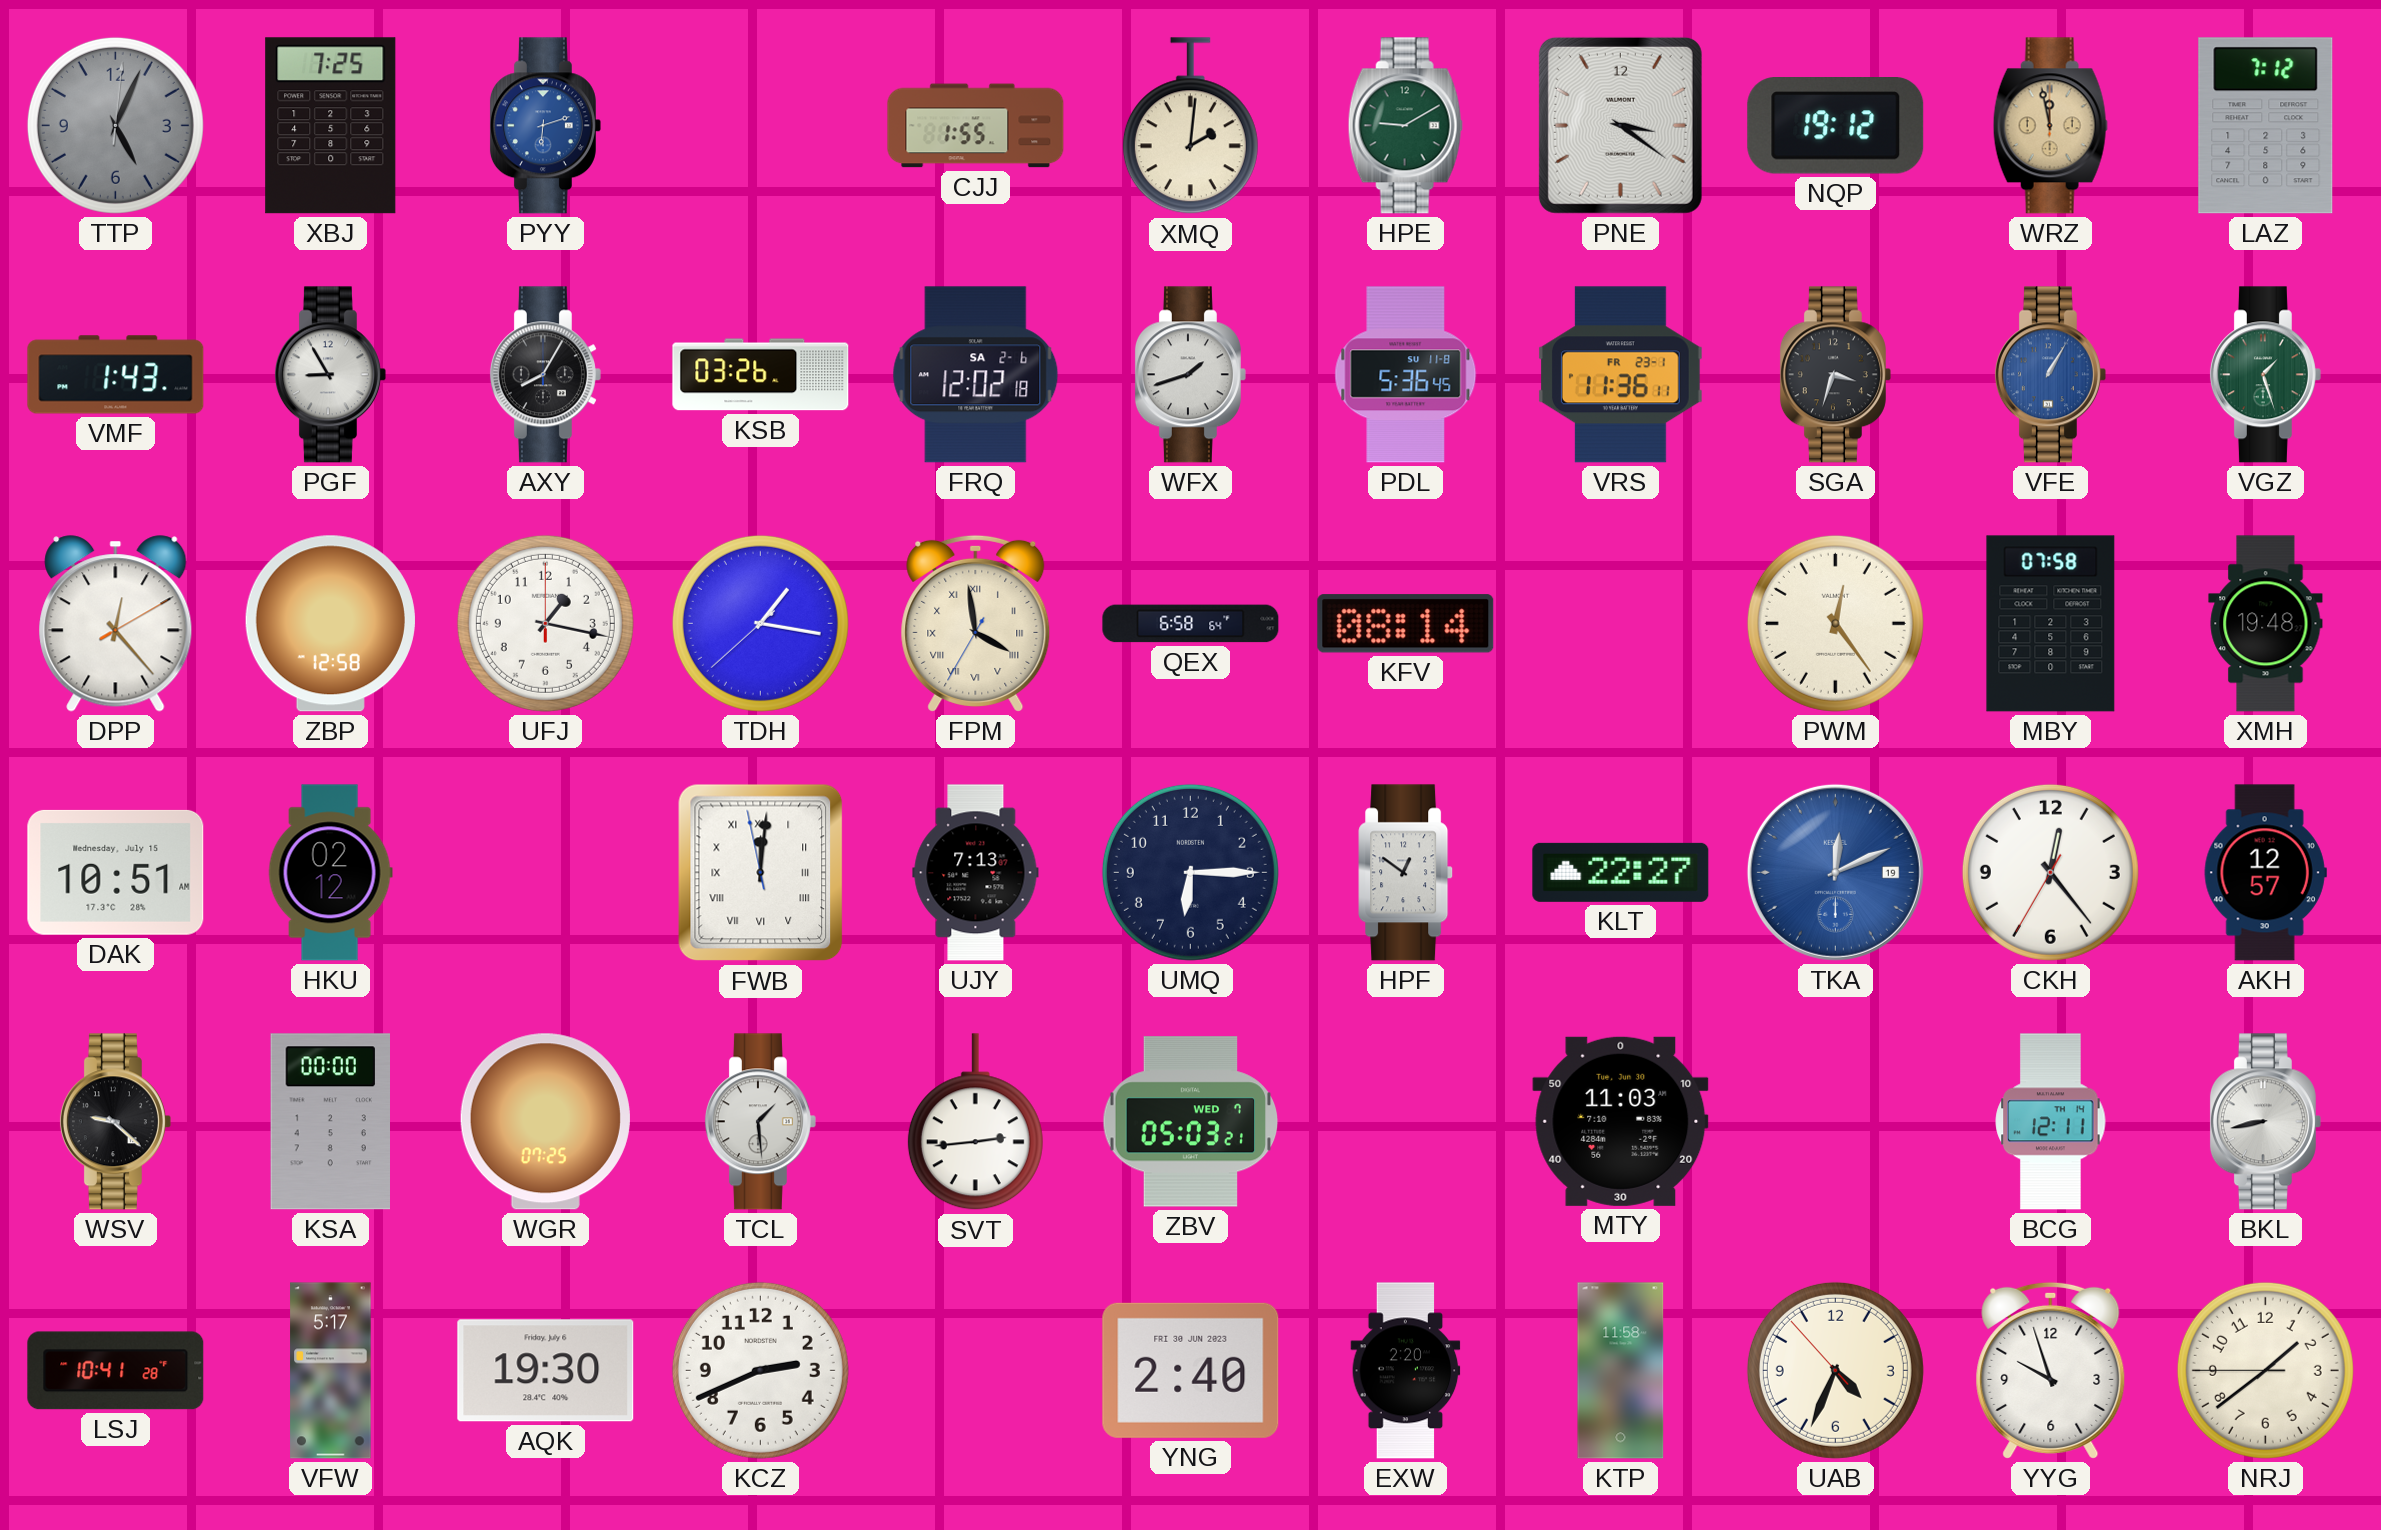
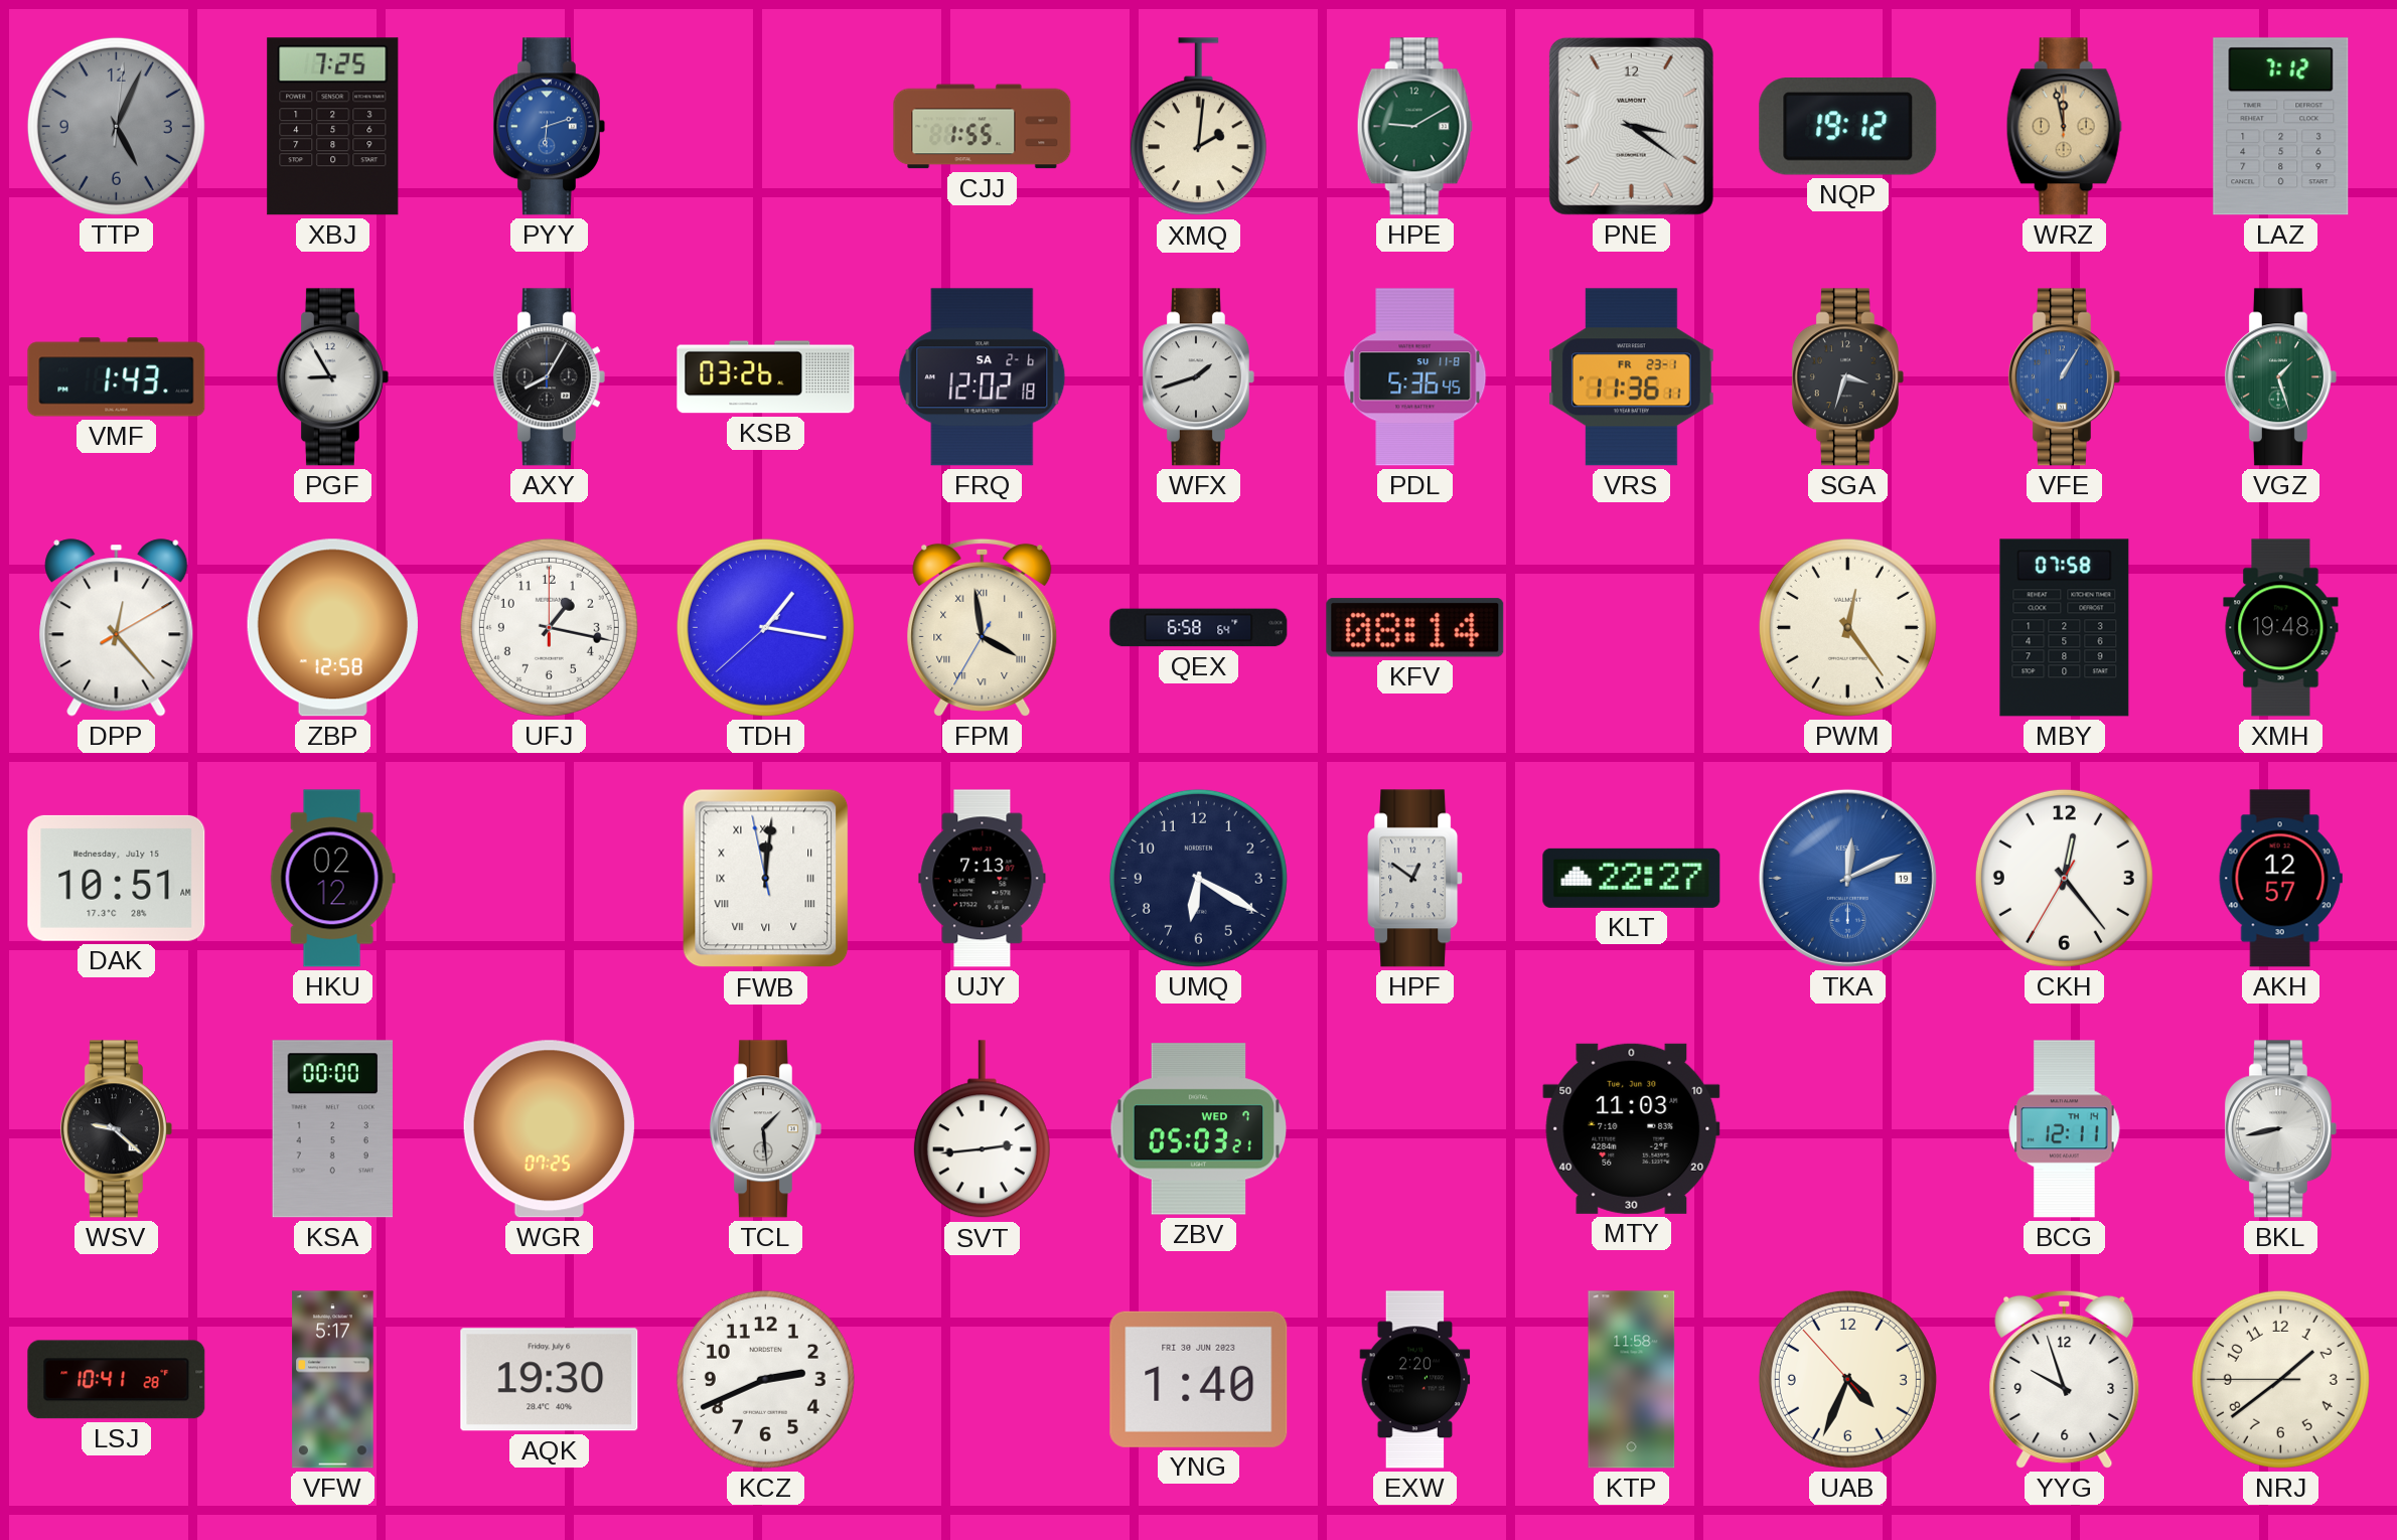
UMQ: 6:15 -> 6:20
YNG: 2:40 -> 1:40
